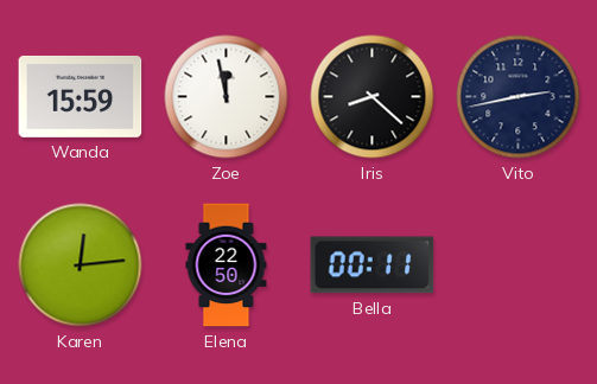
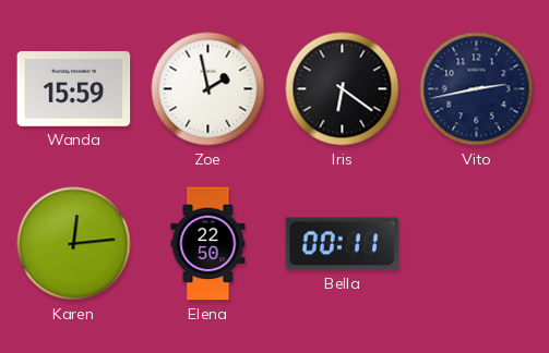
Zoe: 11:58 -> 1:58
Iris: 8:22 -> 6:21
